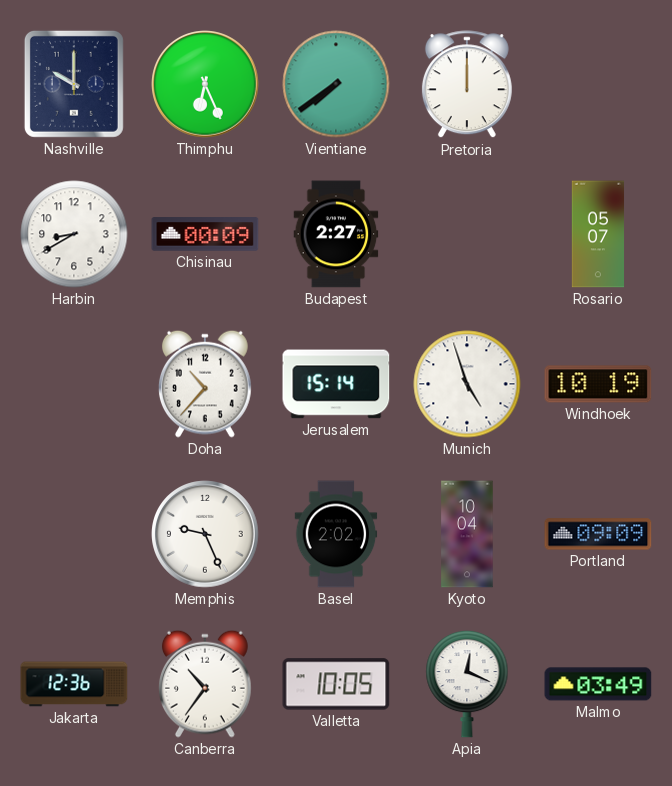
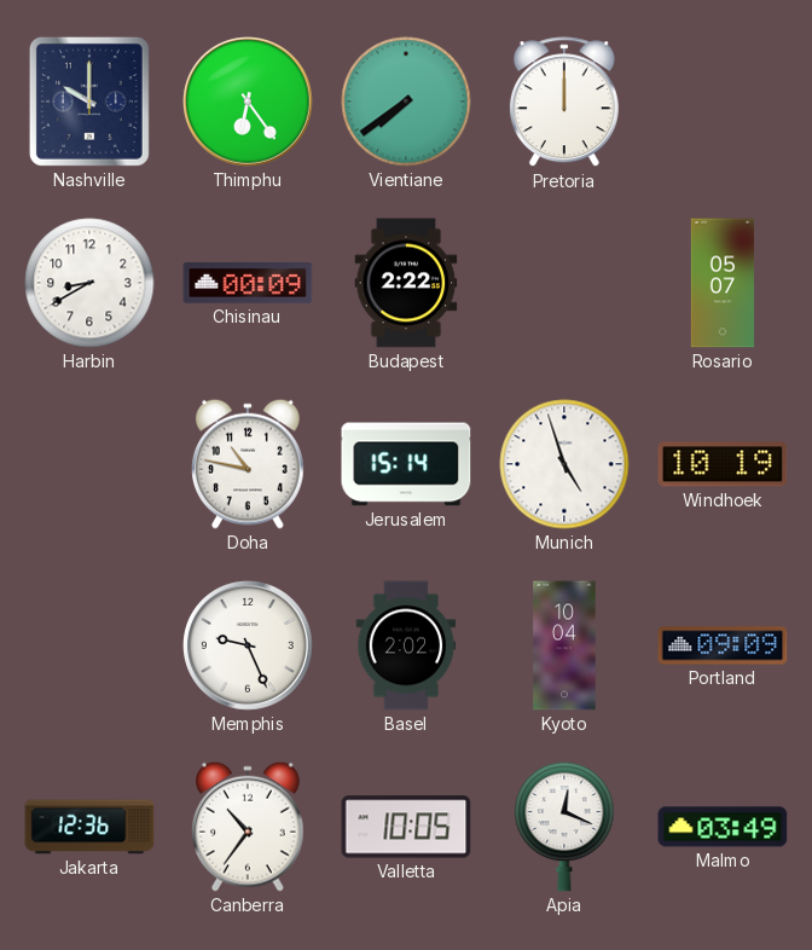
Thimphu: 6:26 -> 6:24
Budapest: 2:27 -> 2:22
Doha: 10:37 -> 10:47
